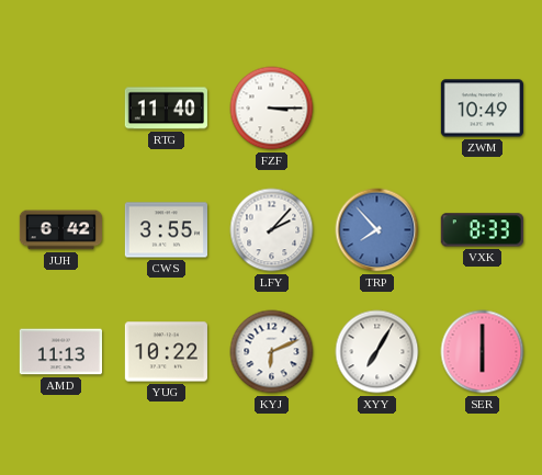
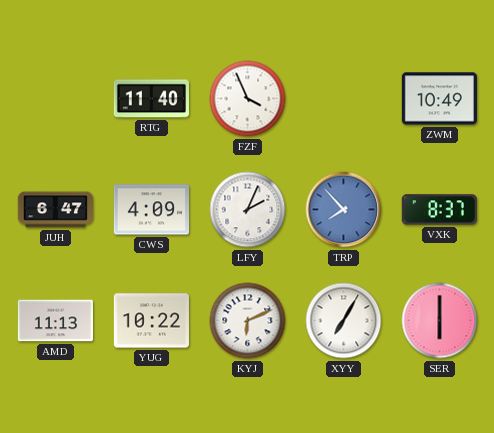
FZF: 3:15 -> 3:56
JUH: 6:42 -> 6:47
CWS: 3:55 -> 4:09
LFY: 2:07 -> 2:04
VXK: 8:33 -> 8:37
